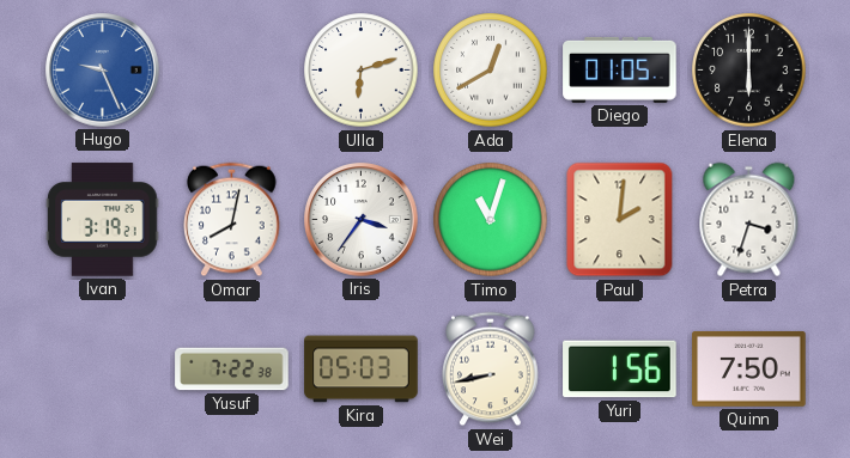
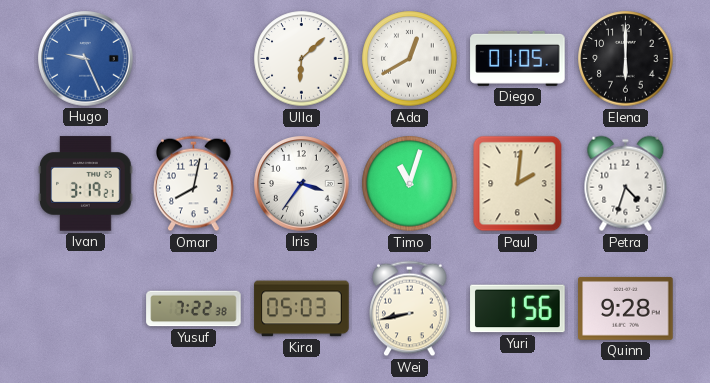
Ulla: 6:12 -> 6:08
Petra: 3:33 -> 4:33
Quinn: 7:50 -> 9:28
